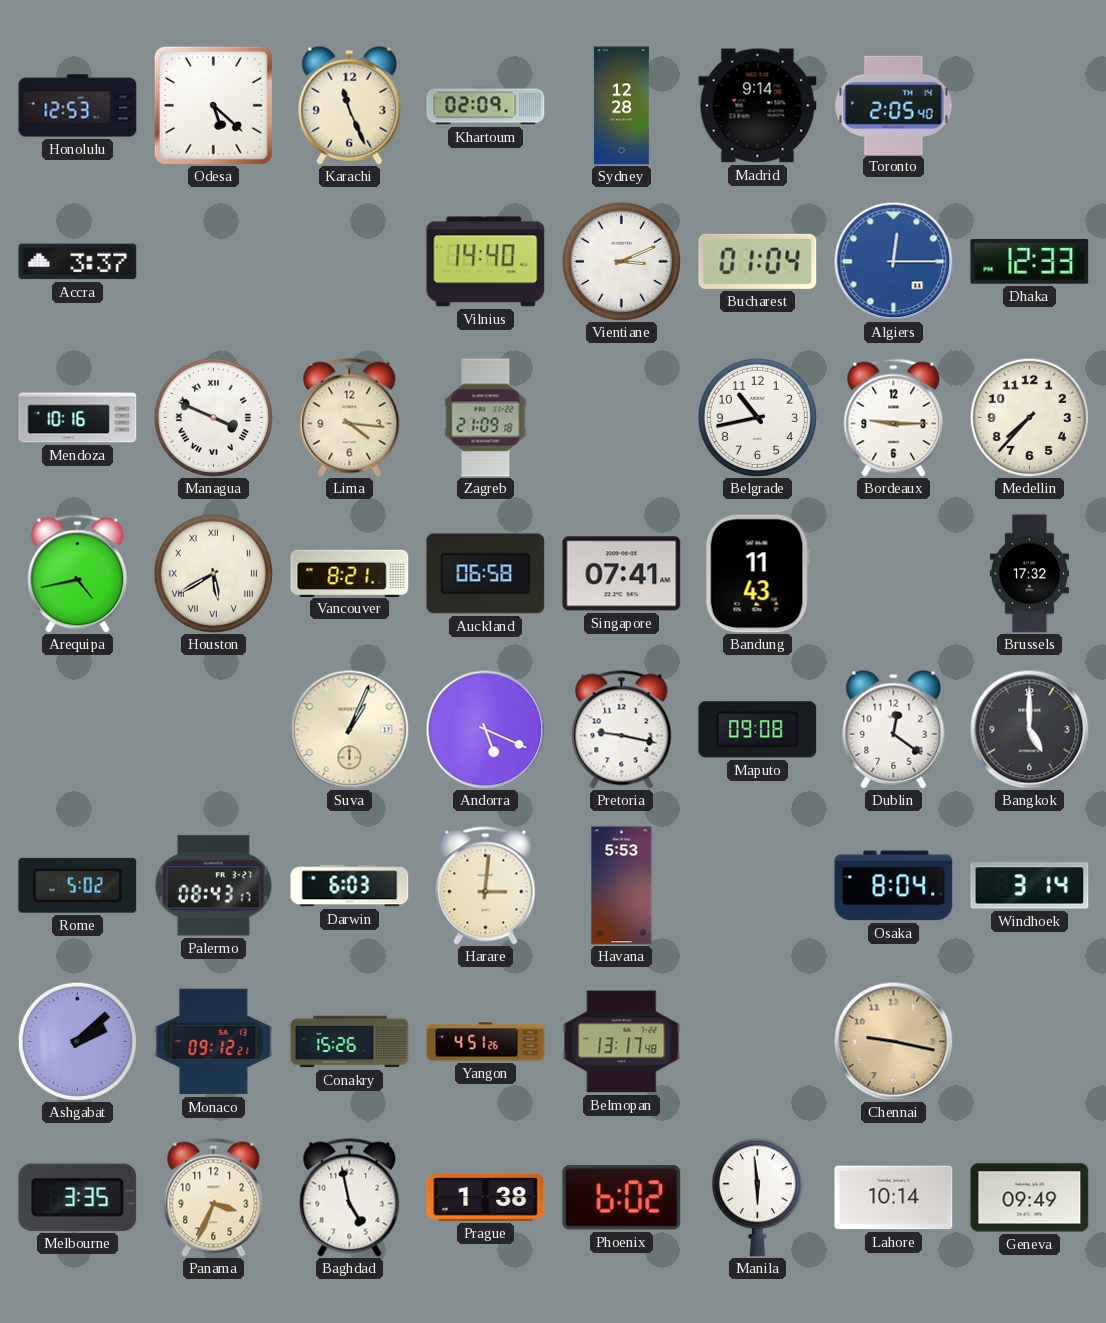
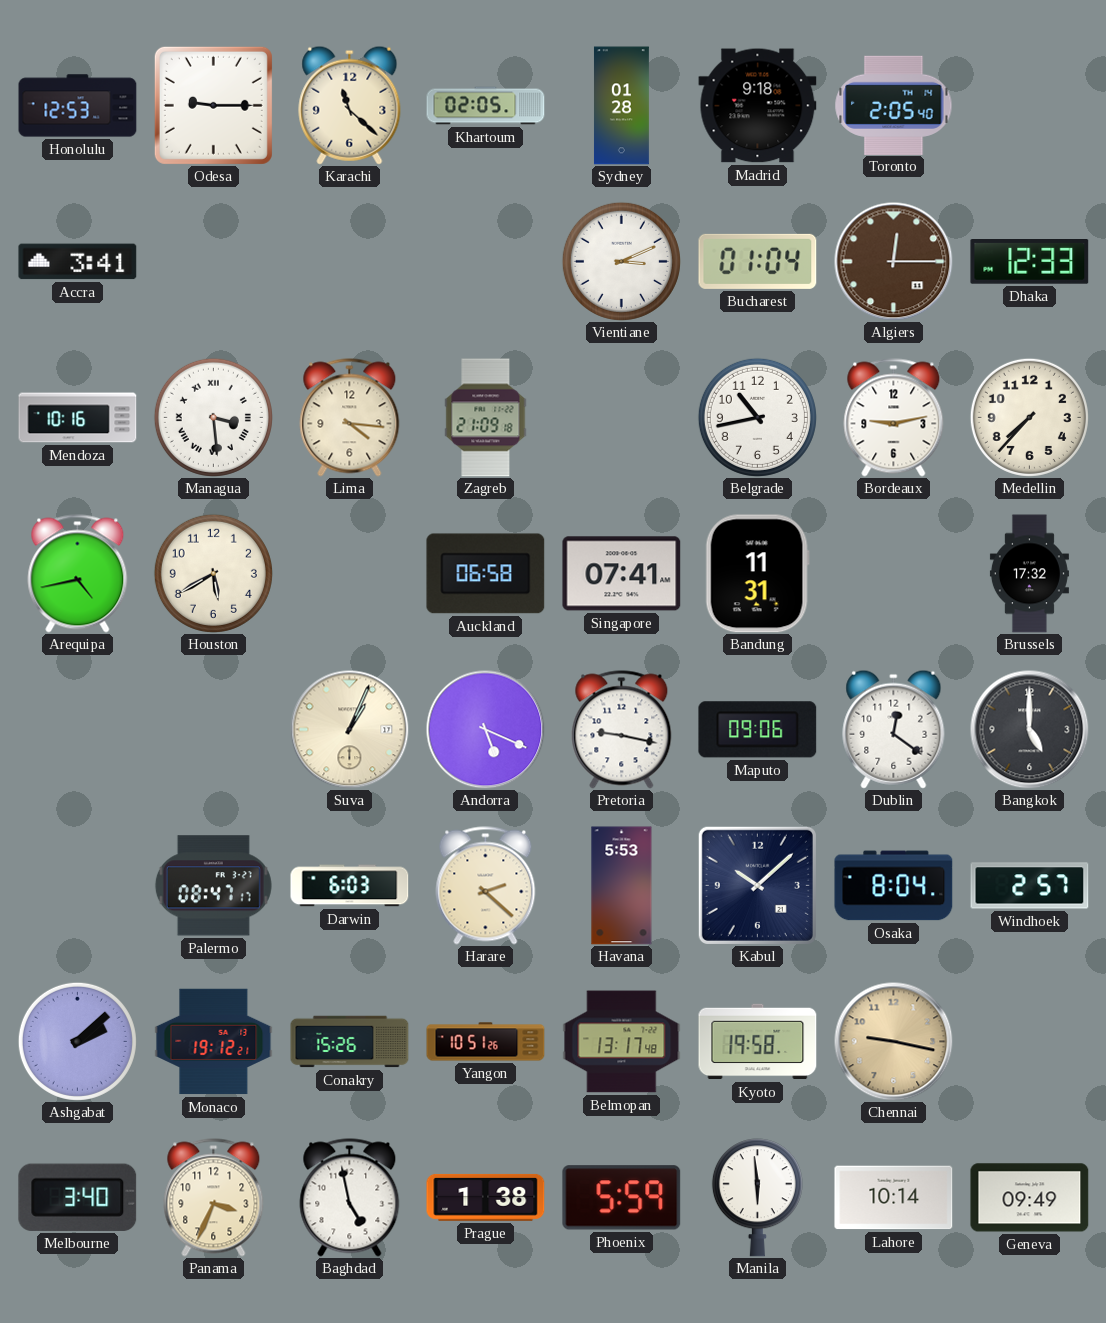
Odesa: 5:22 -> 9:15
Karachi: 11:26 -> 11:22
Khartoum: 02:09 -> 02:05
Sydney: 12:28 -> 01:28
Madrid: 9:14 -> 9:18
Accra: 3:37 -> 3:41
Vilnius: 14:40 -> none
Algiers dial: blue -> brown
Managua: 3:49 -> 3:29
Bordeaux: 9:15 -> 9:13
Houston numerals: Roman -> Arabic
Vancouver: 8:21 -> none
Bandung: 11:43 -> 11:31
Maputo: 09:08 -> 09:06
Rome: 5:02 -> none
Palermo: 08:43 -> 08:47
Harare: 3:01 -> 2:22
Kabul: none -> 10:08
Windhoek: 3:14 -> 2:57
Monaco: 09:12 -> 19:12
Yangon: 4:51 -> 10:51
Kyoto: none -> 19:58
Melbourne: 3:35 -> 3:40
Phoenix: 6:02 -> 5:59
